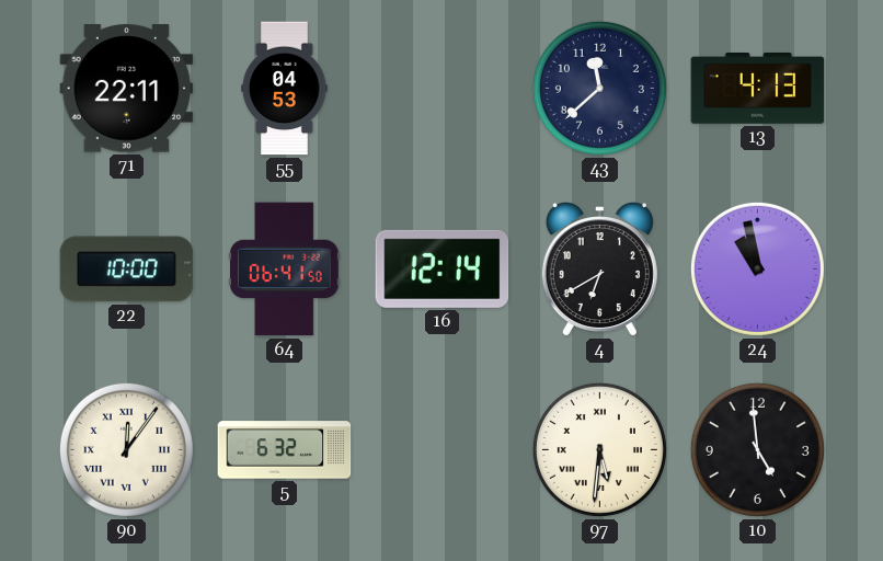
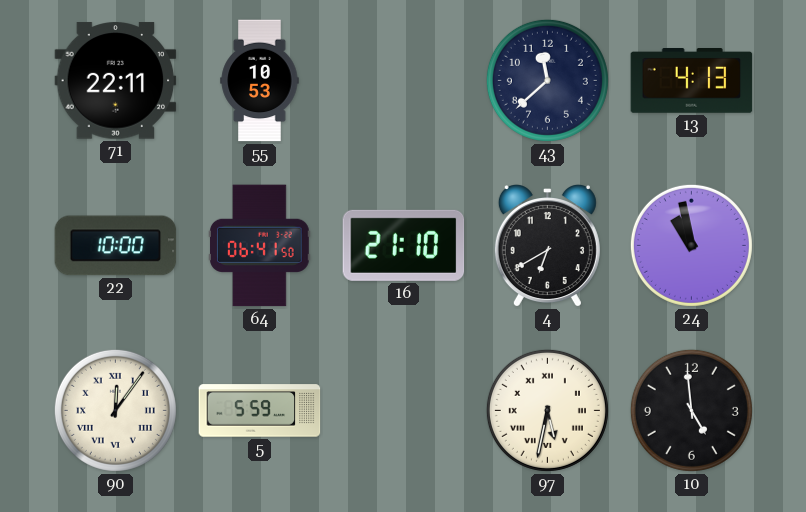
55: 04:53 -> 10:53
16: 12:14 -> 21:10
5: 6:32 -> 5:59
97: 5:31 -> 5:32
